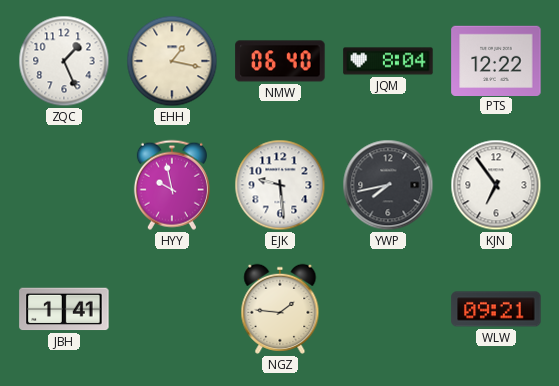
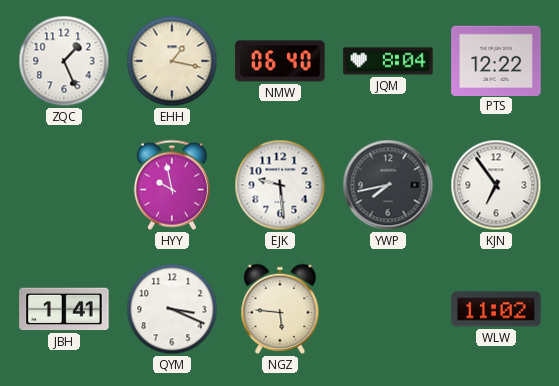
QYM: none -> 3:19
NGZ: 1:46 -> 5:46
WLW: 09:21 -> 11:02
